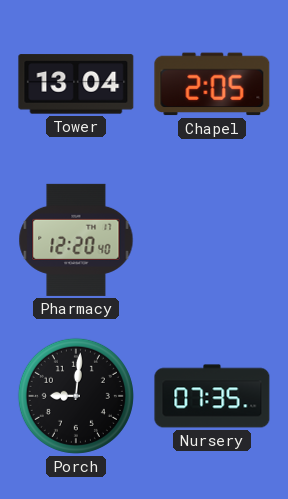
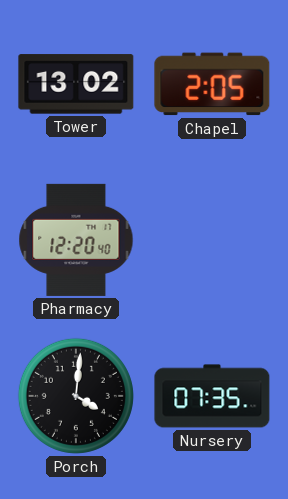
Tower: 13:04 -> 13:02
Porch: 9:01 -> 4:01
